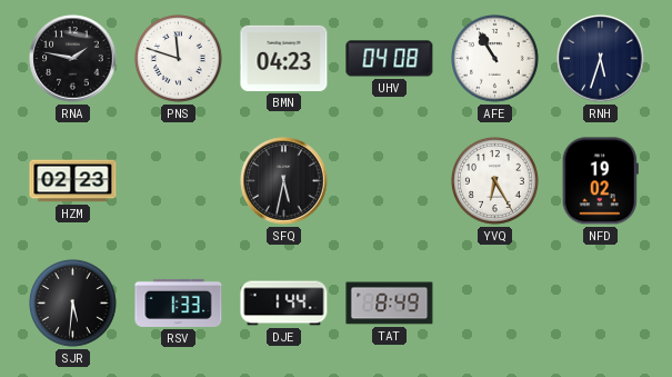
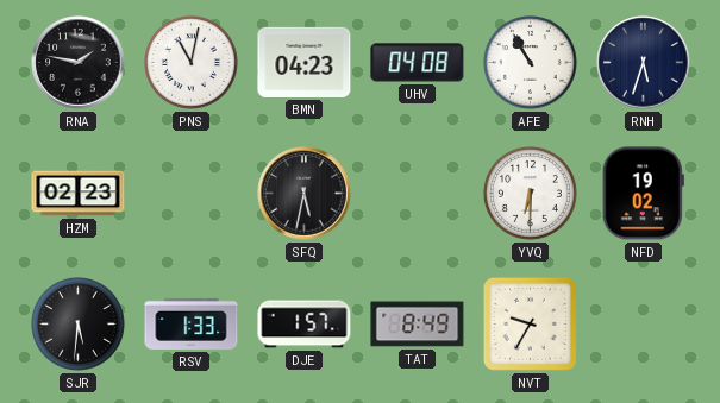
PNS: 11:48 -> 11:02
YVQ: 6:25 -> 6:30
DJE: 1:44 -> 1:57
NVT: none -> 9:35
